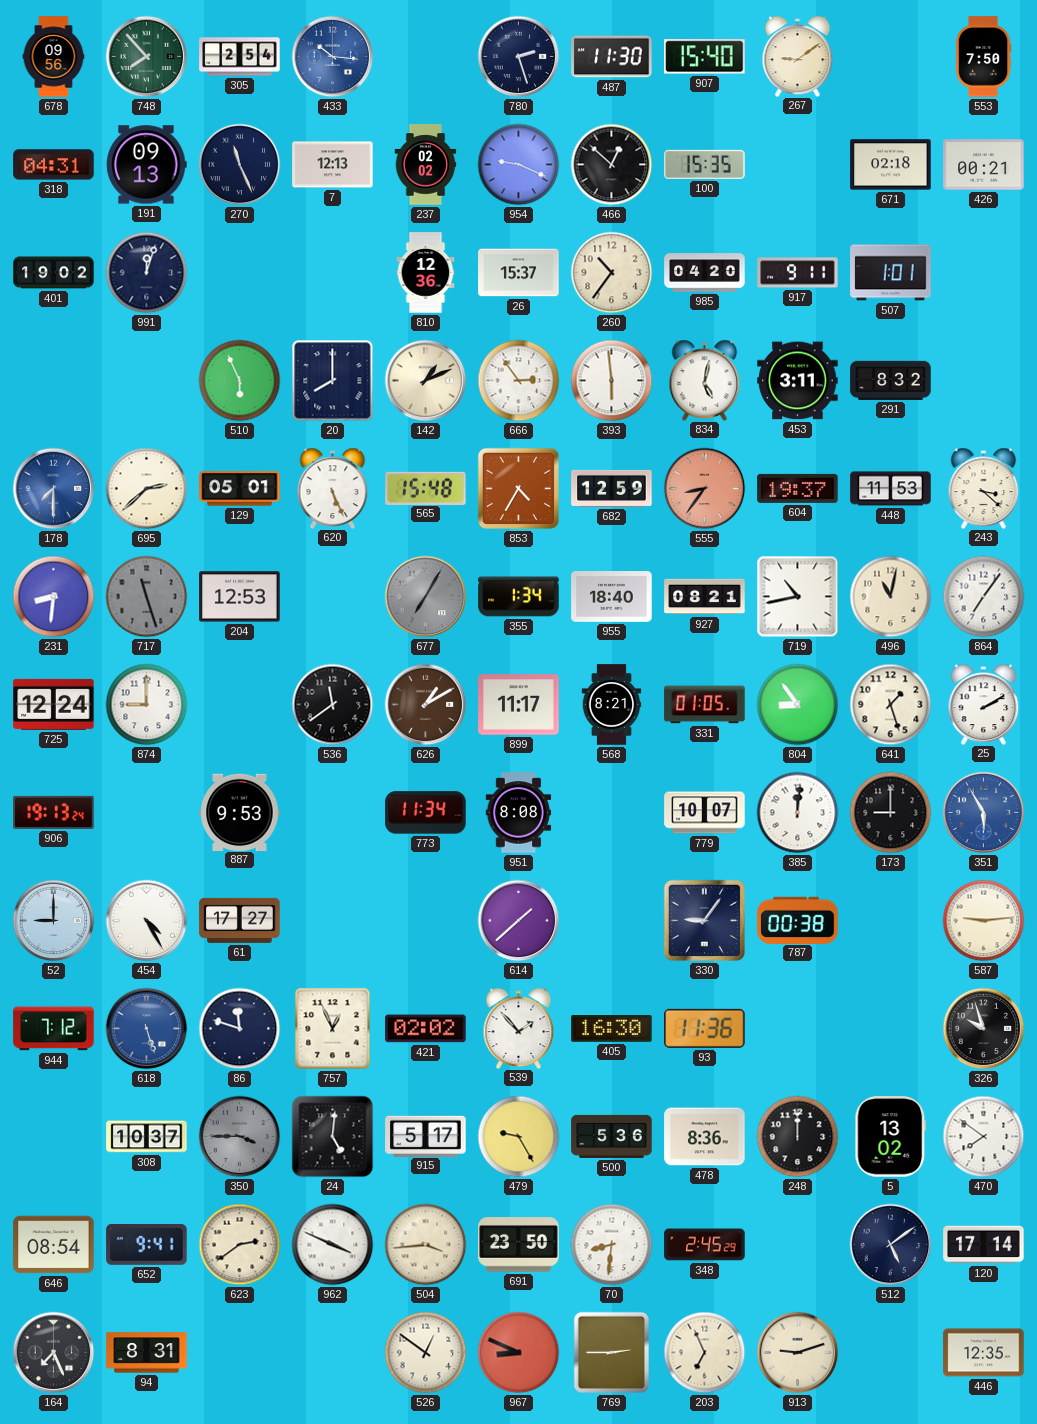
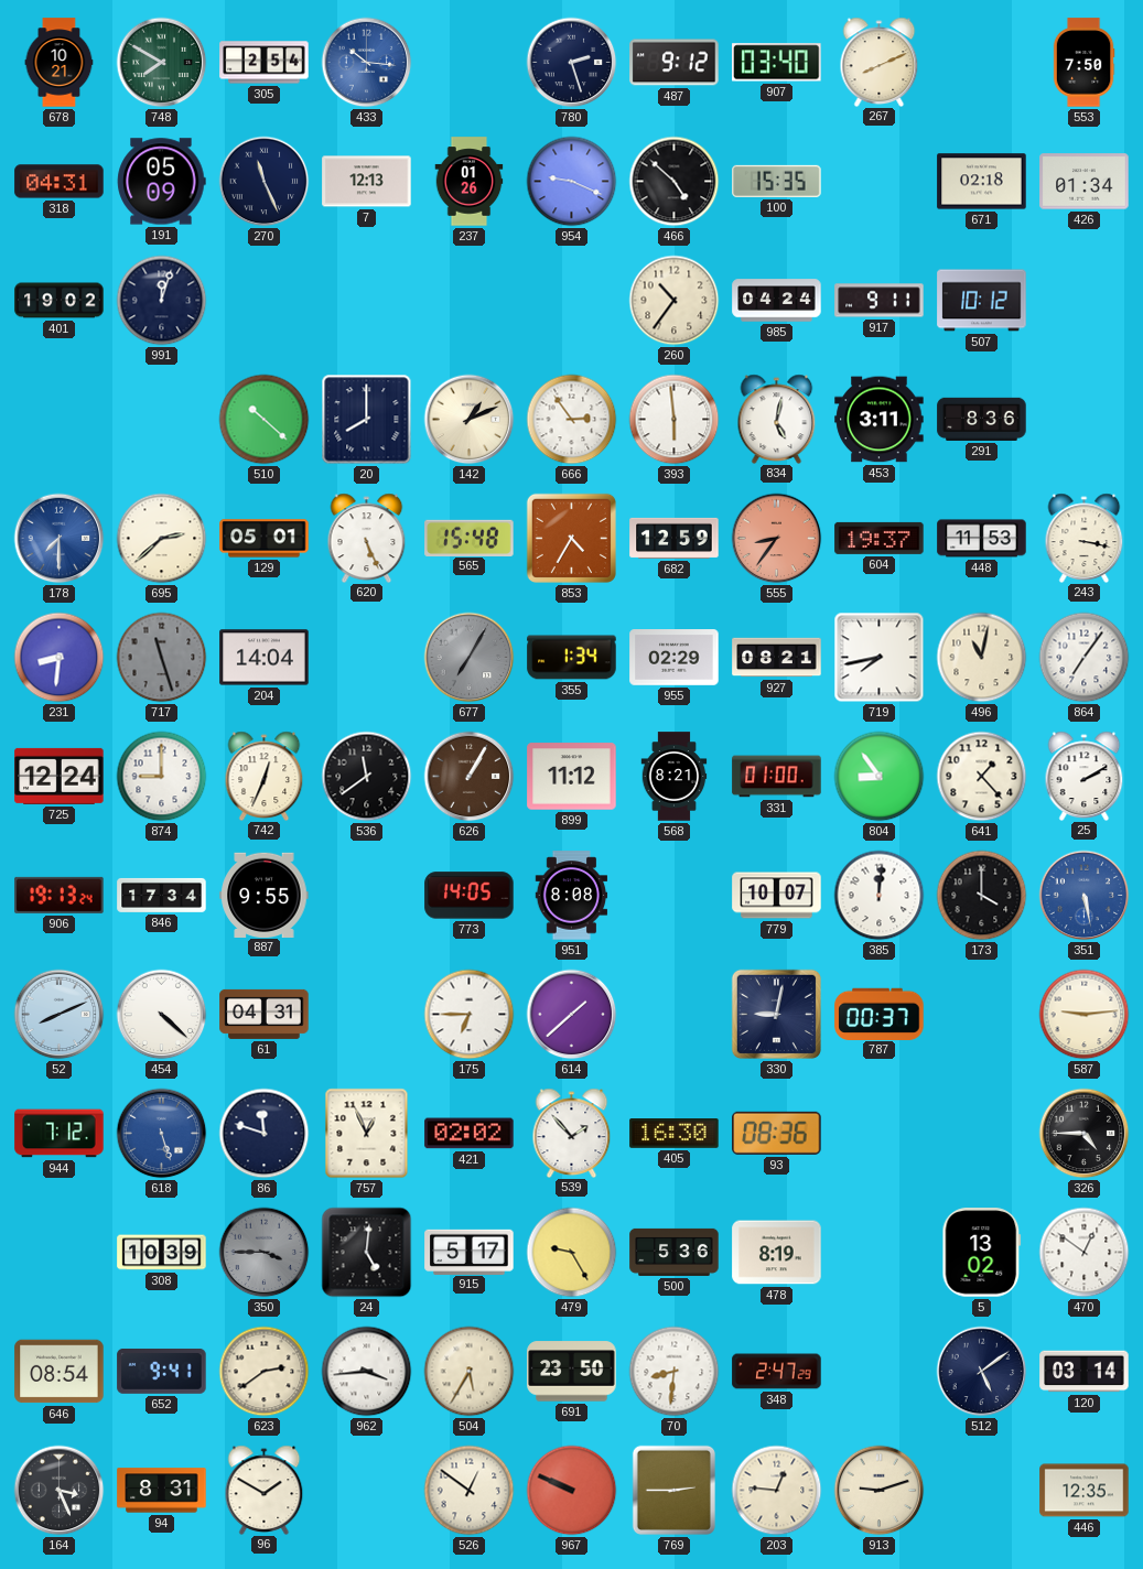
678: 09:56 -> 10:21
748: 7:53 -> 7:50
487: 11:30 -> 9:12
907: 15:40 -> 03:40
267: 9:09 -> 8:11
191: 09:13 -> 05:09
237: 02:02 -> 01:26
466: 12:52 -> 4:52
426: 00:21 -> 01:34
810: 12:36 -> none
26: 15:37 -> none
985: 04:20 -> 04:24
507: 1:01 -> 10:12
510: 5:56 -> 10:22
291: 8:32 -> 8:36
243: 3:22 -> 3:17
204: 12:53 -> 14:04
955: 18:40 -> 02:29
719: 10:43 -> 7:43
742: none -> 12:34
626: 1:10 -> 1:05
899: 11:17 -> 11:12
331: 01:05 -> 01:00
641: 1:27 -> 1:23
846: none -> 17:34
887: 9:53 -> 9:55
773: 11:34 -> 14:05
173: 9:00 -> 4:00
351: 5:55 -> 5:28
52: 9:00 -> 8:11
454: 4:25 -> 4:22
61: 17:27 -> 04:31
175: none -> 6:45
330: 9:06 -> 9:02
787: 00:38 -> 00:37
93: 11:36 -> 08:36
326: 9:57 -> 4:45
308: 10:37 -> 10:39
478: 8:36 -> 8:19
248: 12:00 -> none
470: 7:51 -> 12:51
962: 3:49 -> 3:44
504: 3:44 -> 5:35
348: 2:45 -> 2:47
120: 17:14 -> 03:14
164: 7:26 -> 3:26
96: none -> 1:50
967: 8:49 -> 9:49
203: 6:56 -> 12:46
